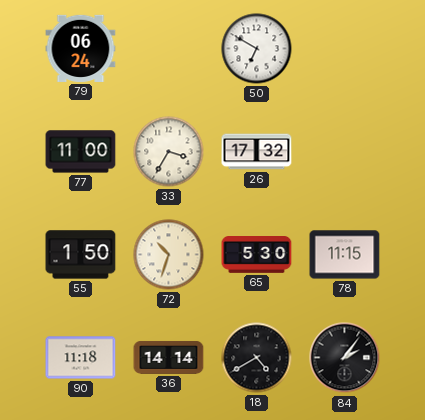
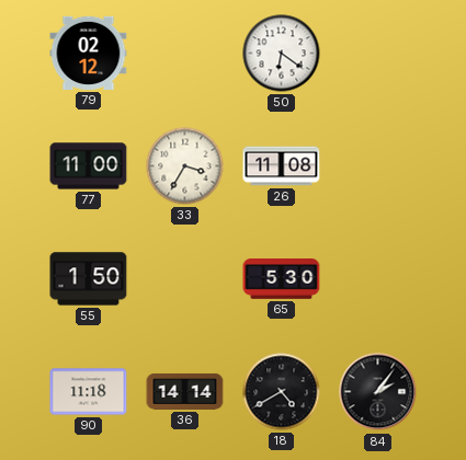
79: 06:24 -> 02:12
50: 6:50 -> 6:21
26: 17:32 -> 11:08
72: 10:33 -> none
78: 11:15 -> none
